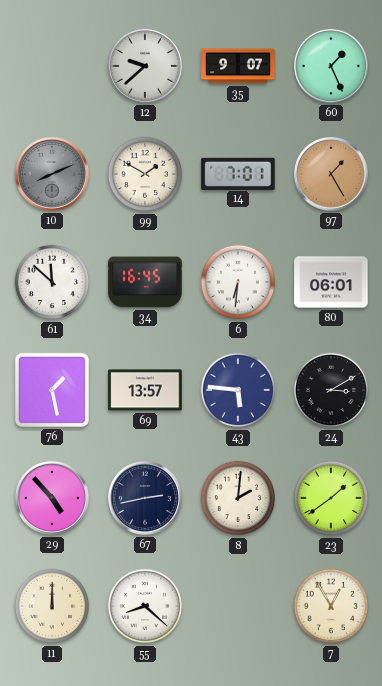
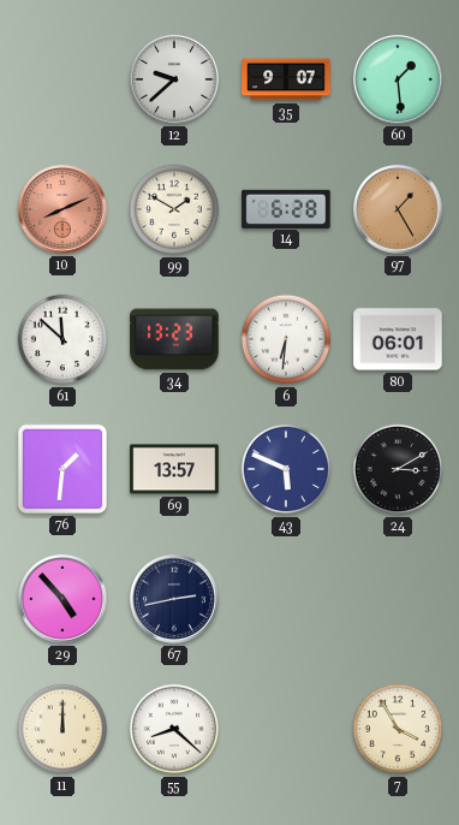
60: 1:26 -> 1:29
10 dial: grey -> salmon
14: 7:01 -> 6:28
34: 16:45 -> 13:23
76: 1:28 -> 1:31
43: 5:46 -> 5:49
8: 2:01 -> none
23: 1:39 -> none
7: 12:55 -> 3:55
